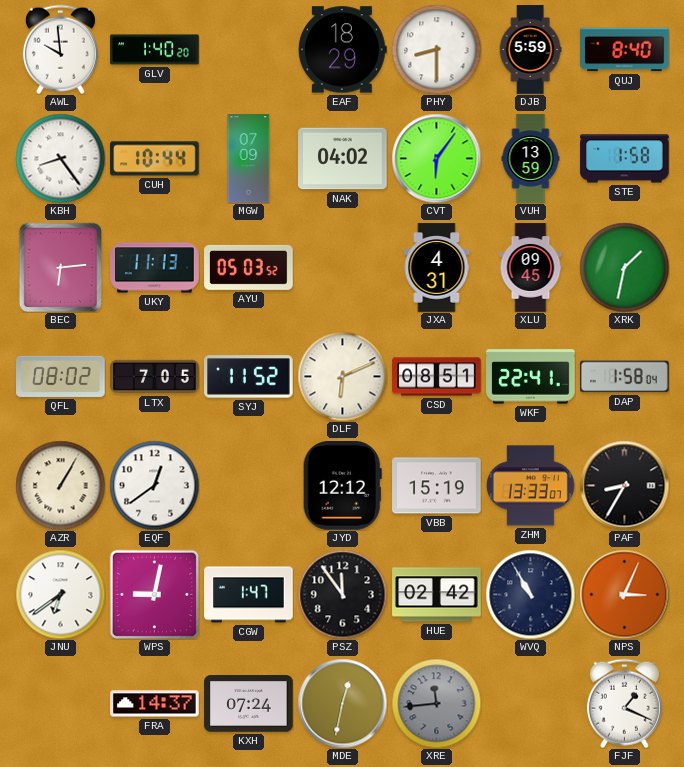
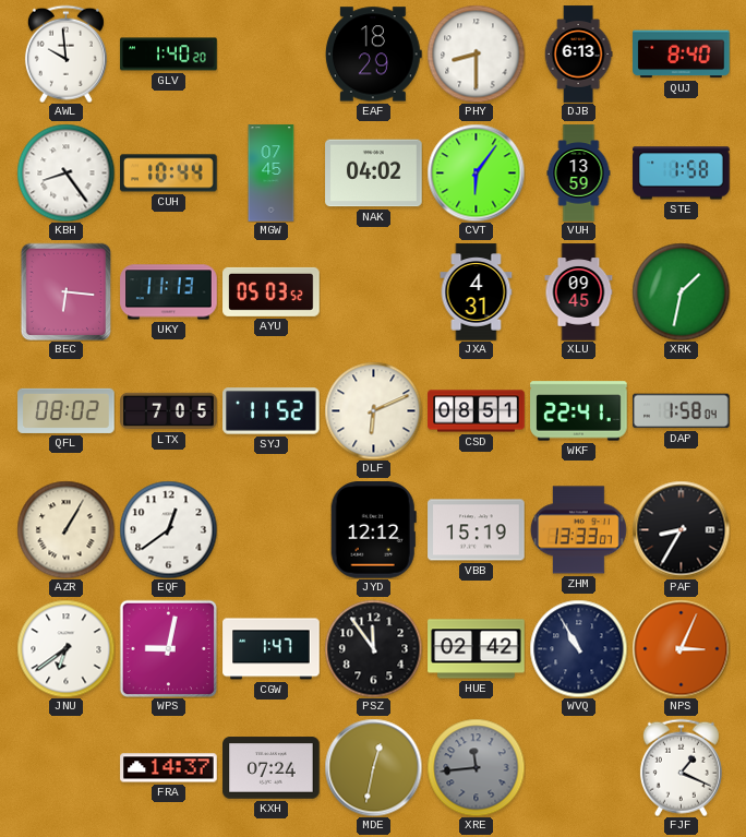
DJB: 5:59 -> 6:13
MGW: 07:09 -> 07:45
BEC: 6:14 -> 6:16
